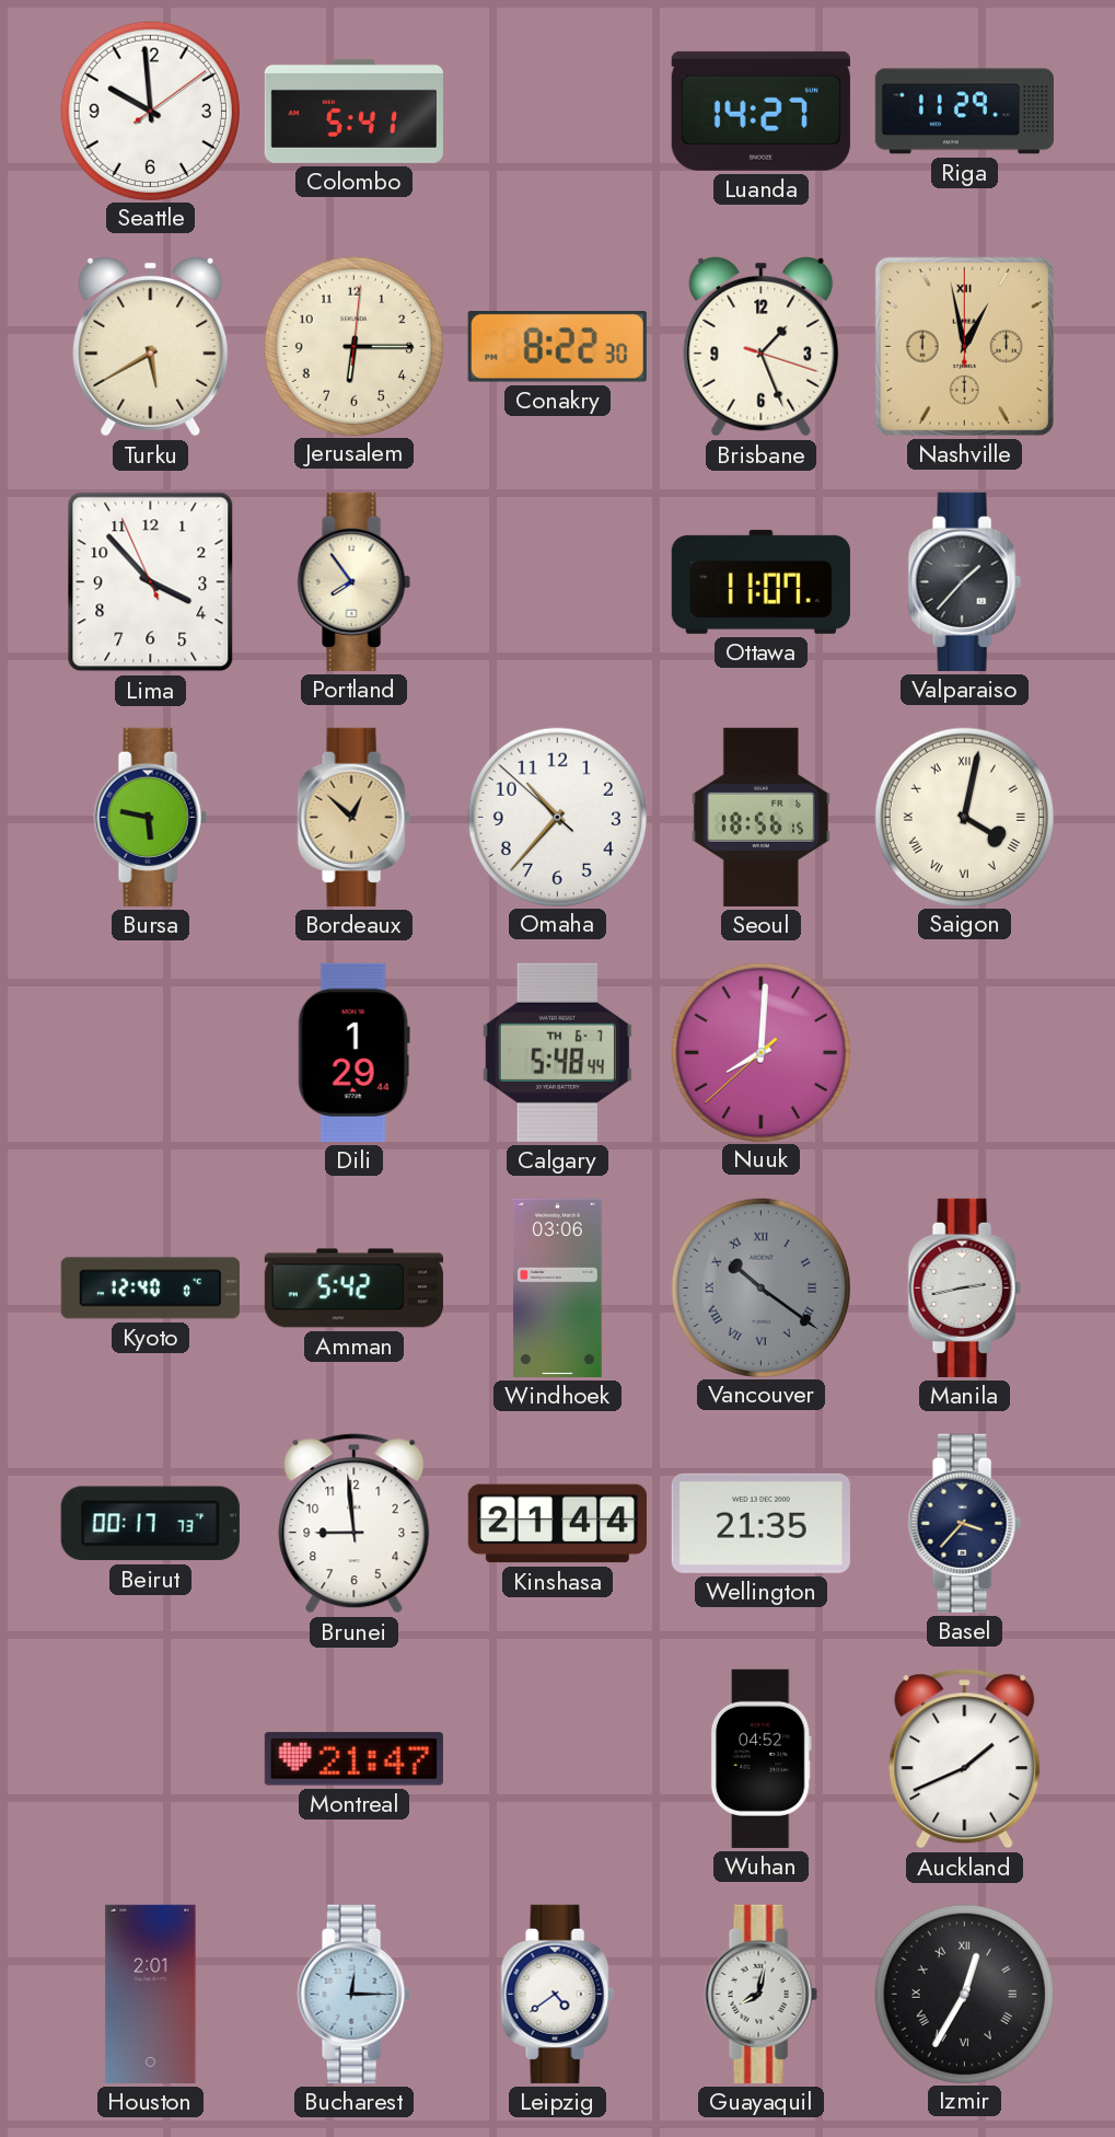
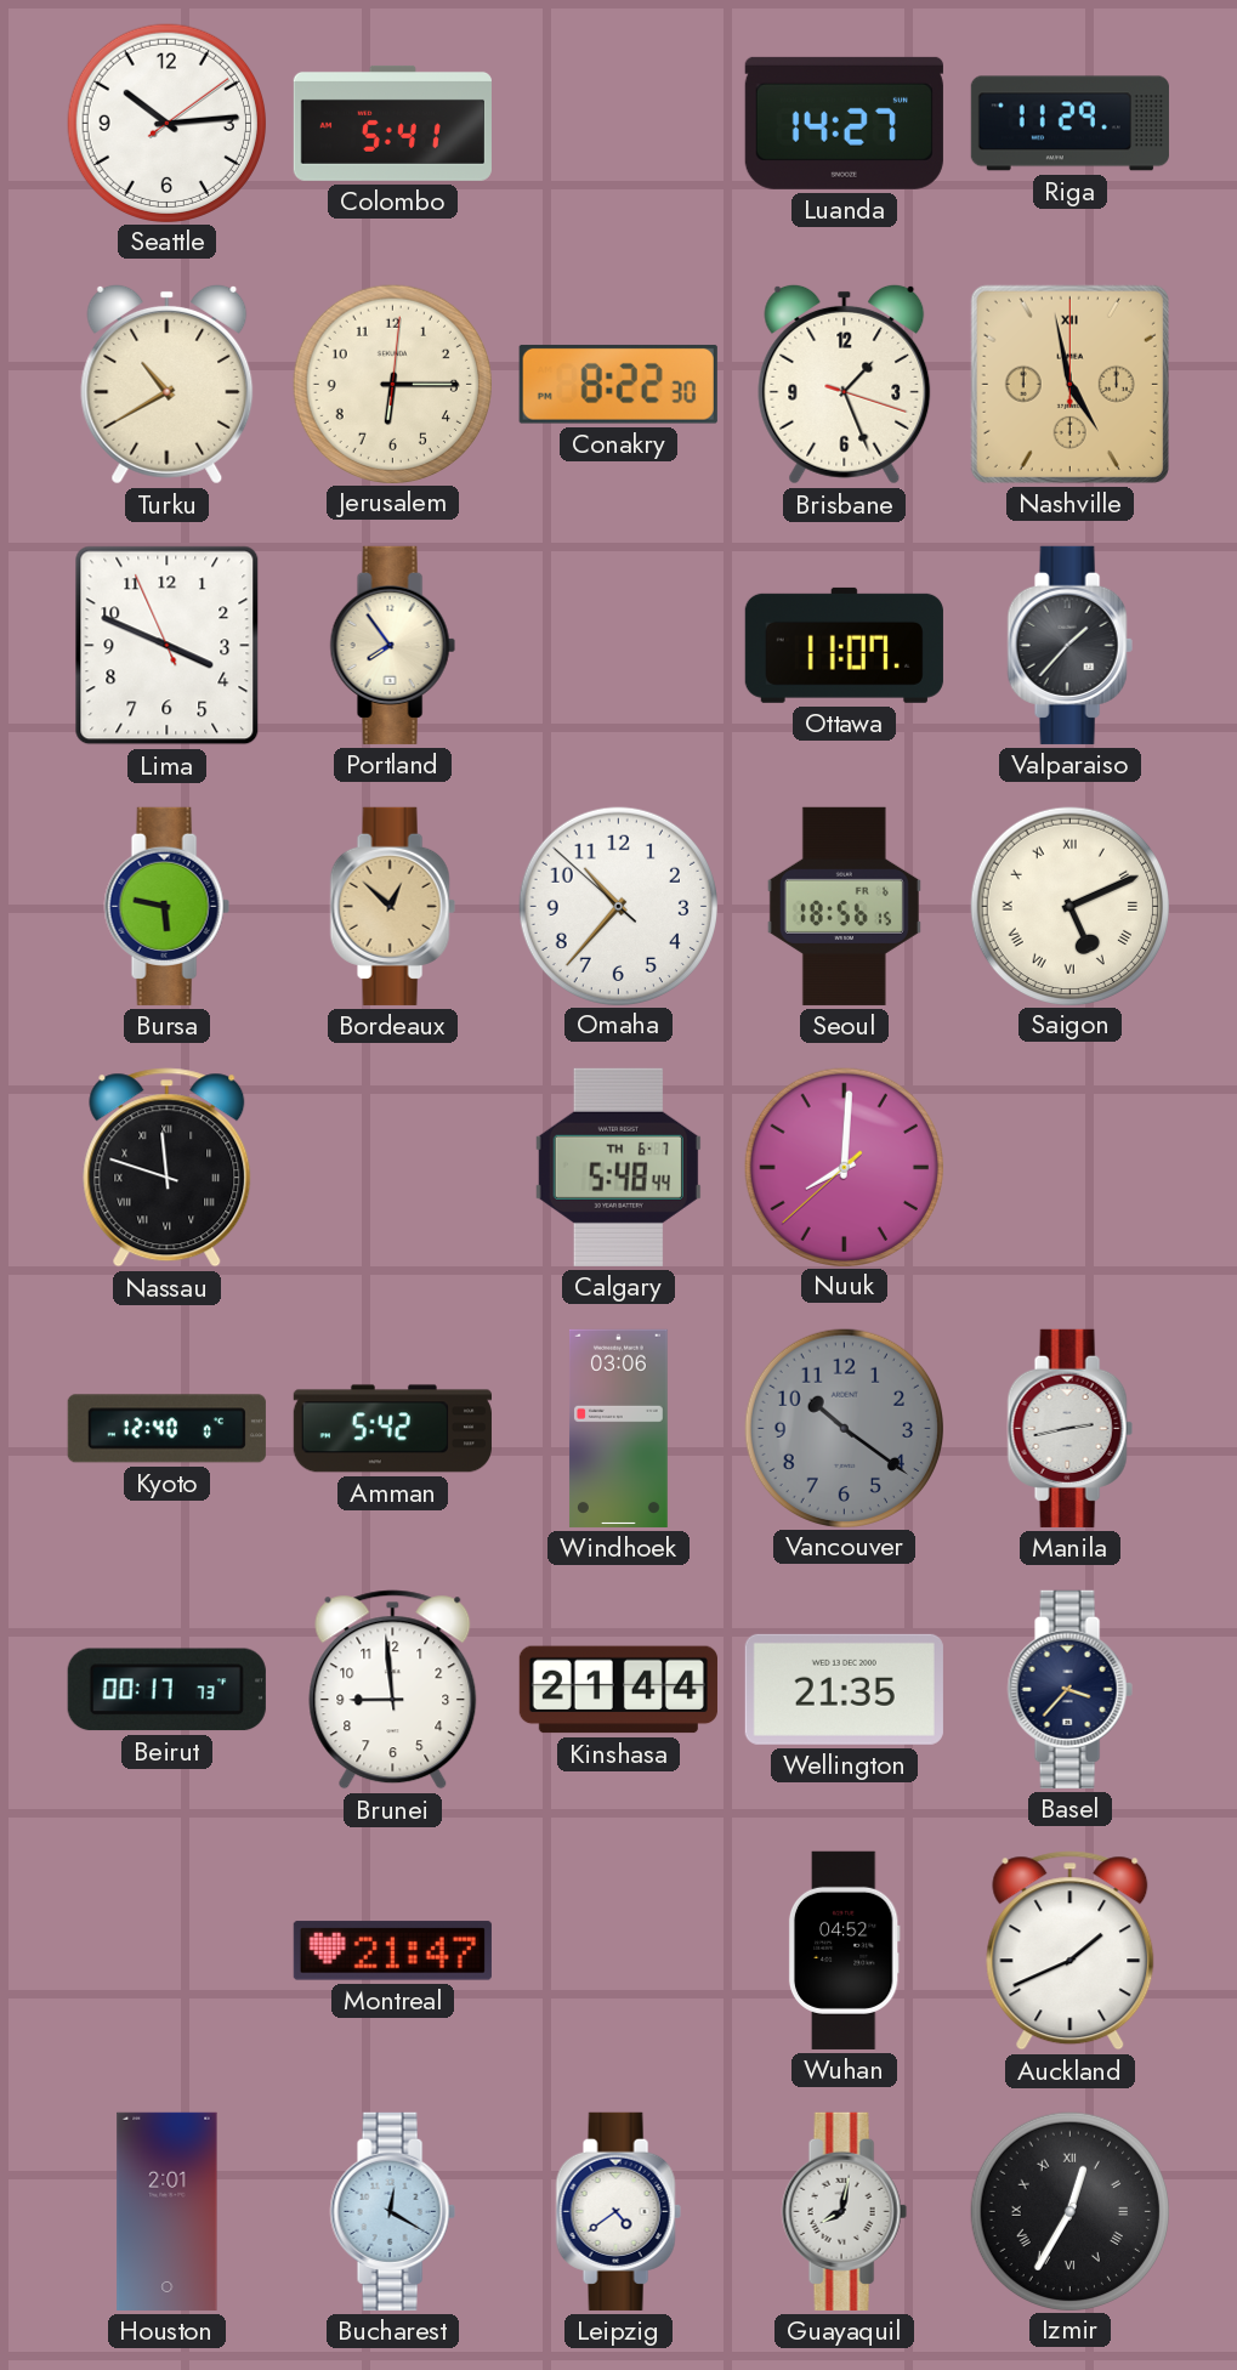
Seattle: 9:59 -> 10:14
Turku: 5:40 -> 10:40
Nashville: 12:58 -> 4:58
Lima: 3:52 -> 3:48
Saigon: 4:02 -> 5:11
Nassau: none -> 11:48
Dili: 1:29 -> none
Vancouver numerals: Roman -> Arabic
Bucharest: 12:15 -> 12:20
